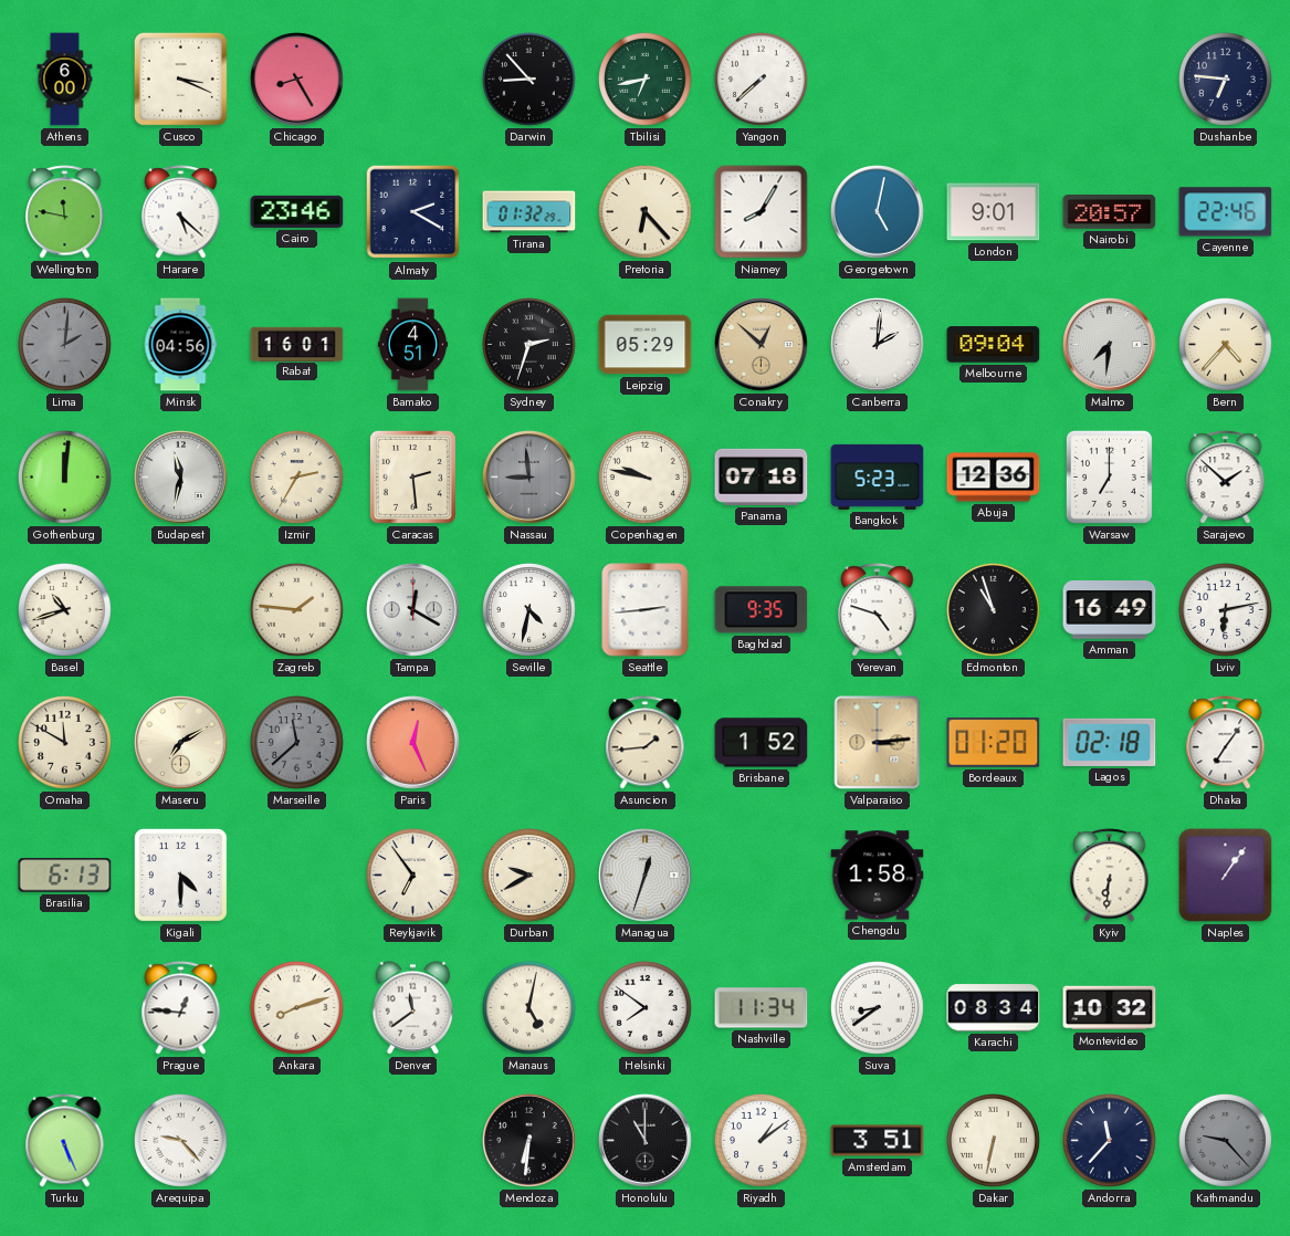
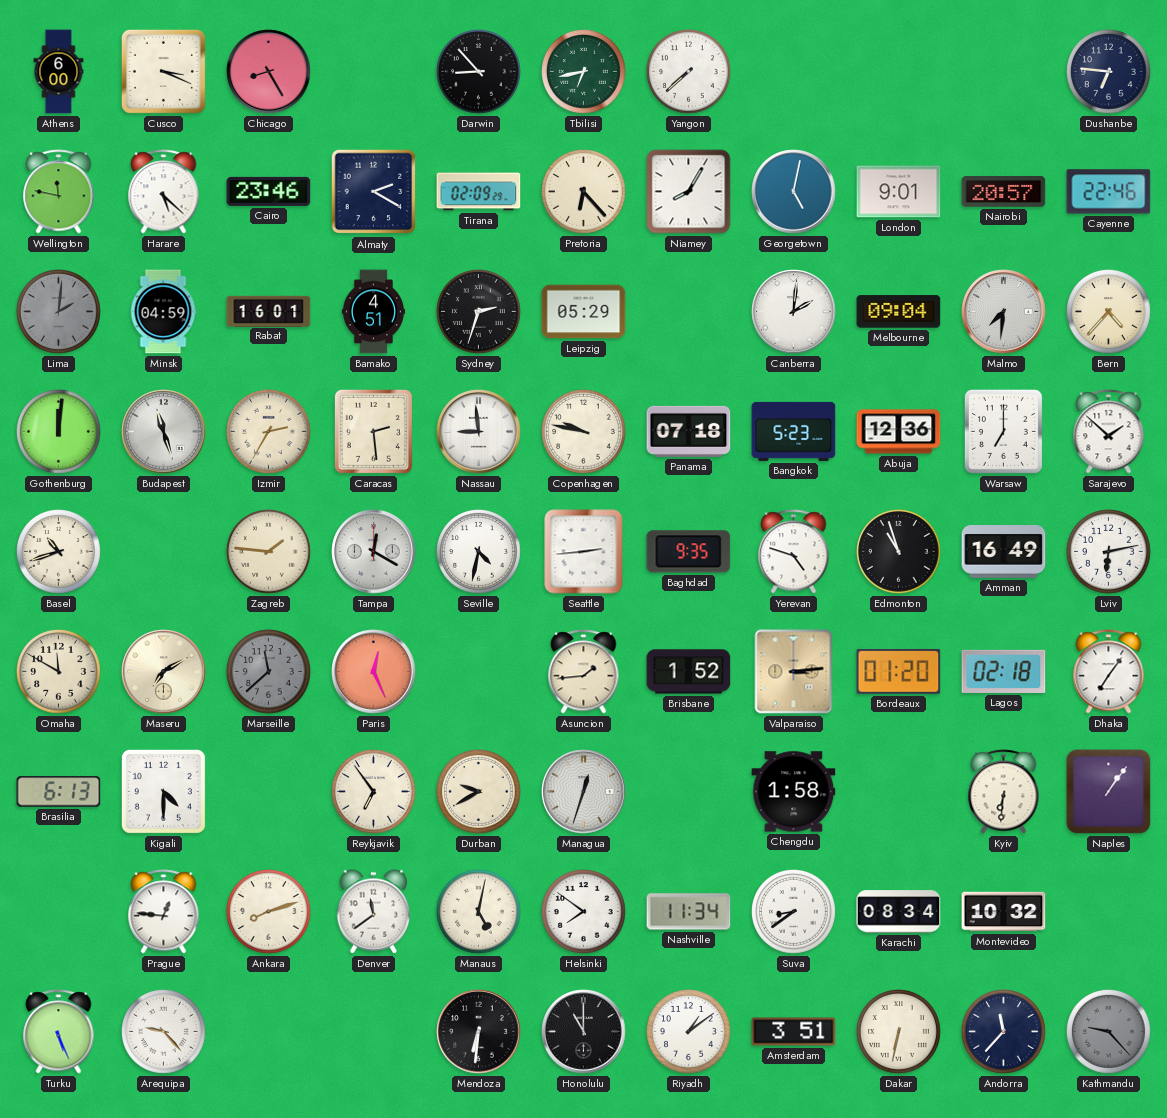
Tirana: 01:32 -> 02:09
Minsk: 04:56 -> 04:59
Conakry: 12:52 -> none
Budapest: 11:32 -> 11:27
Nassau dial: grey -> white
